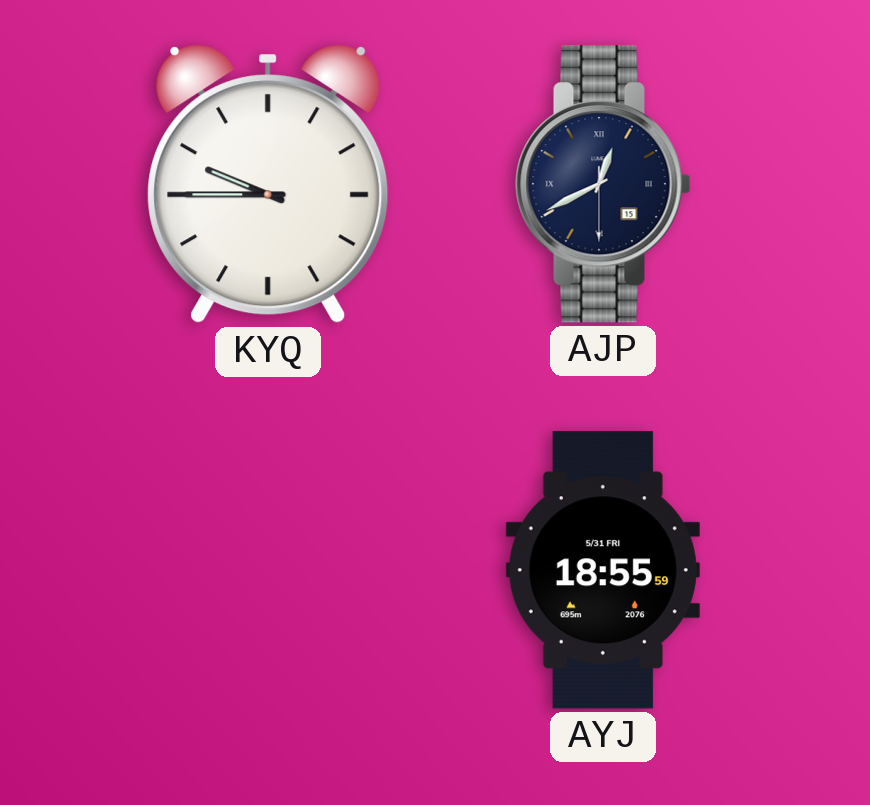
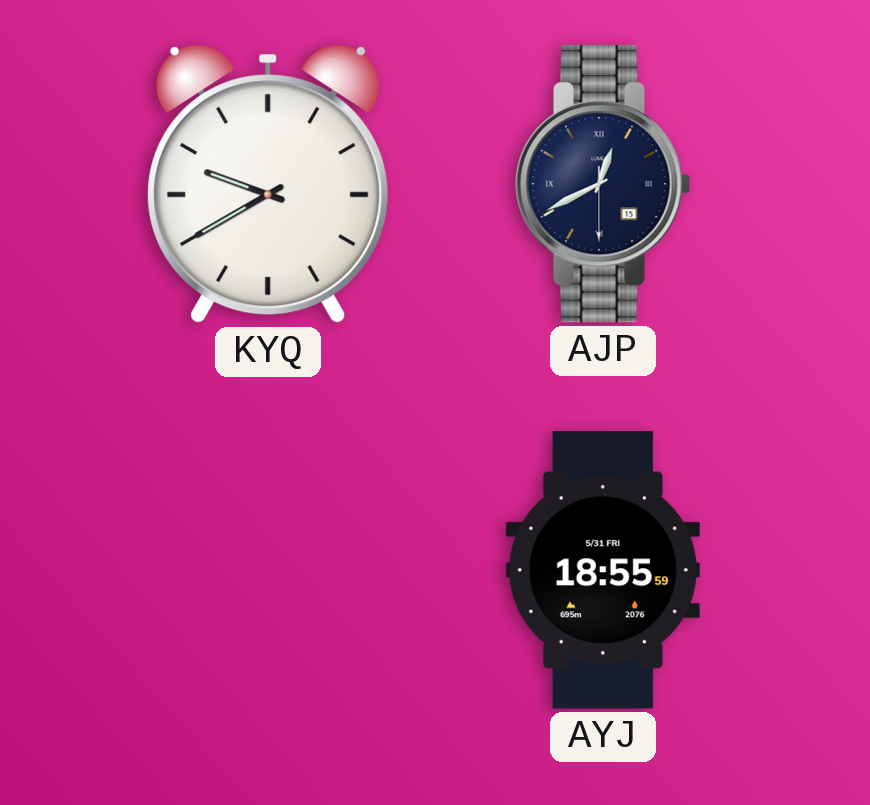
KYQ: 9:45 -> 9:40
